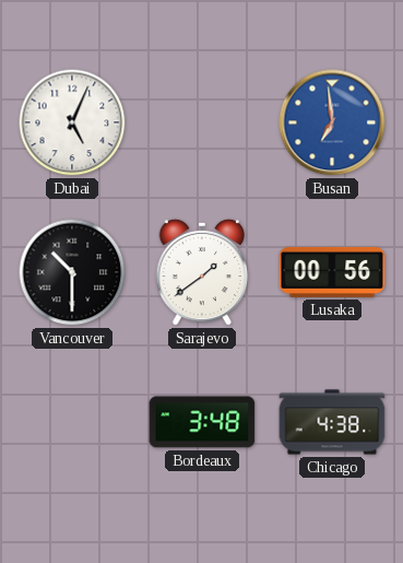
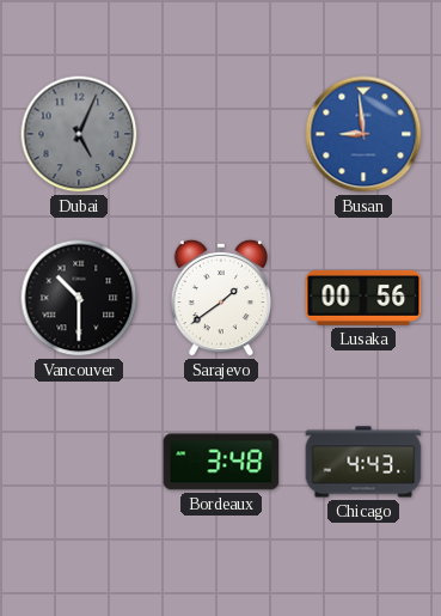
Dubai dial: white -> grey
Busan: 6:59 -> 8:59
Chicago: 4:38 -> 4:43
